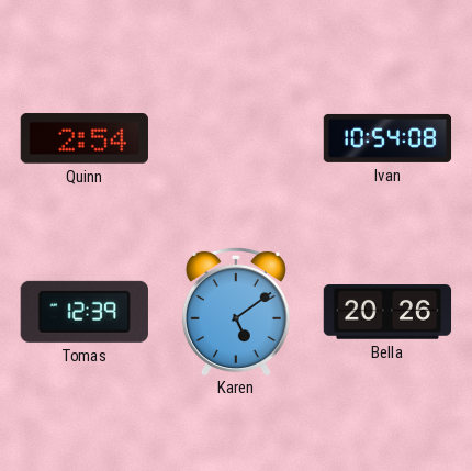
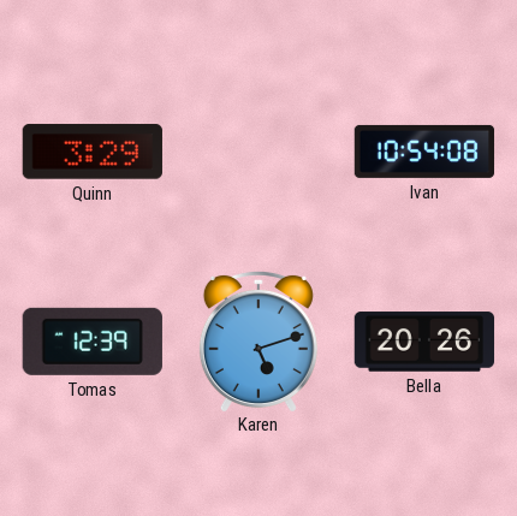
Quinn: 2:54 -> 3:29
Karen: 5:09 -> 5:12
